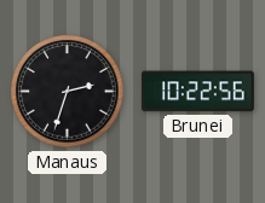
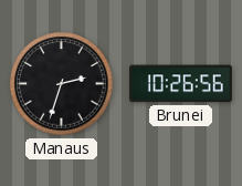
Brunei: 10:22 -> 10:26
